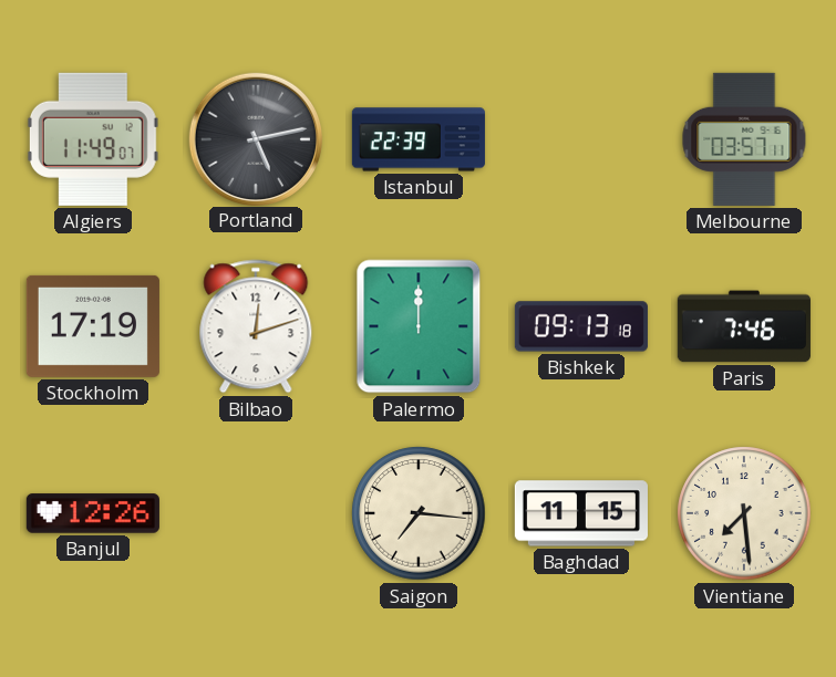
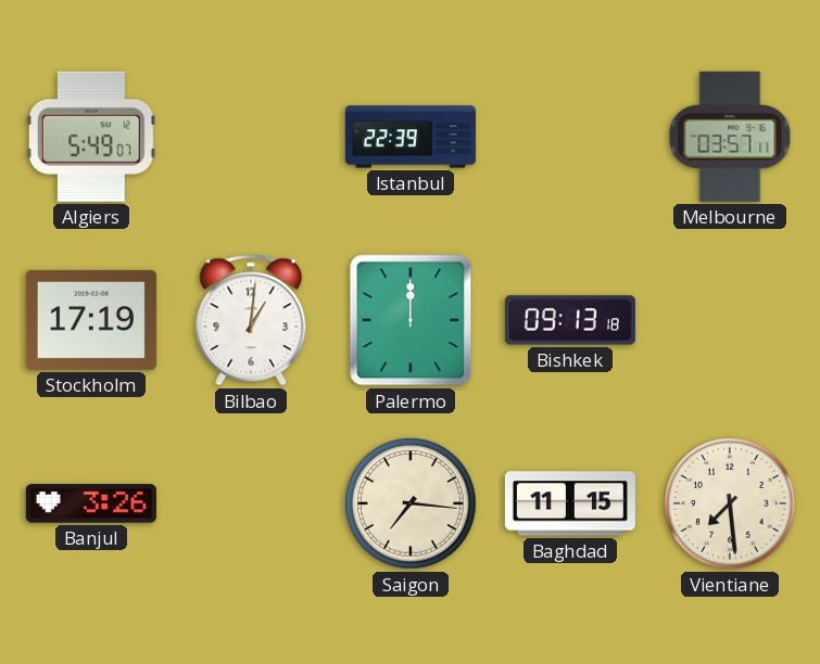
Algiers: 11:49 -> 5:49
Portland: 5:13 -> none
Bilbao: 12:12 -> 1:01
Paris: 7:46 -> none
Banjul: 12:26 -> 3:26
